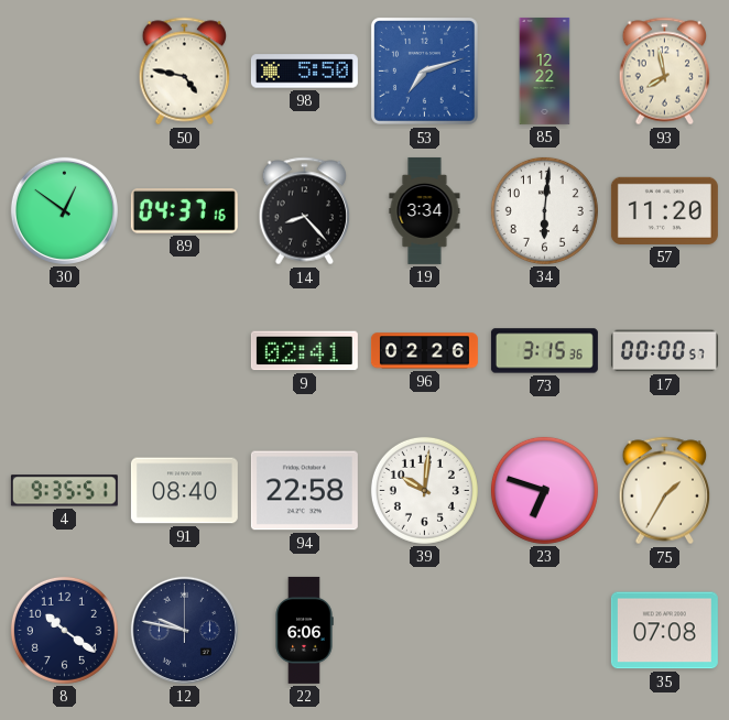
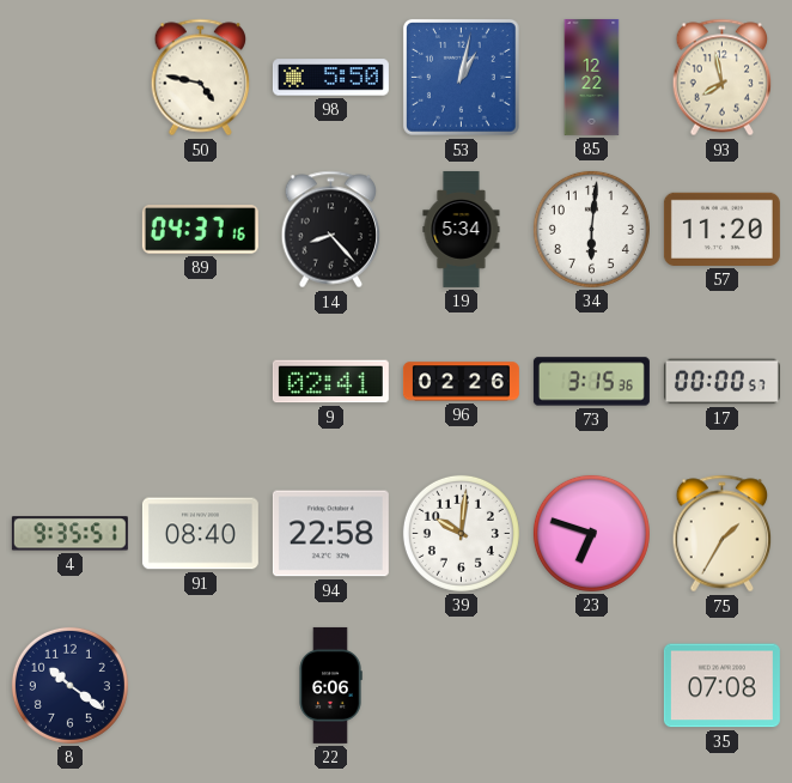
53: 7:12 -> 1:02
30: 12:51 -> none
19: 3:34 -> 5:34
12: 9:47 -> none
